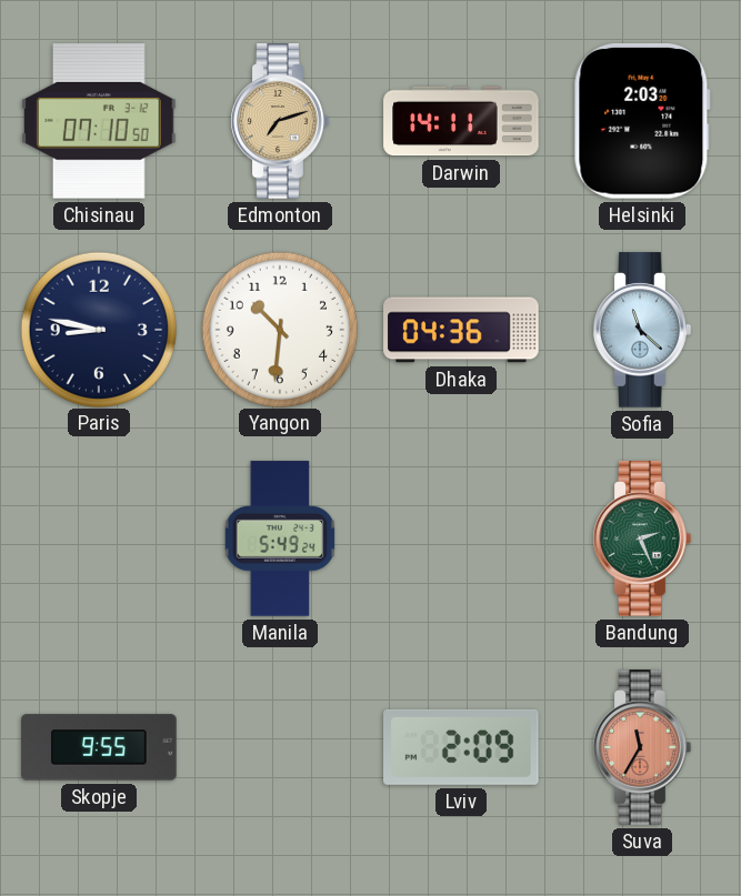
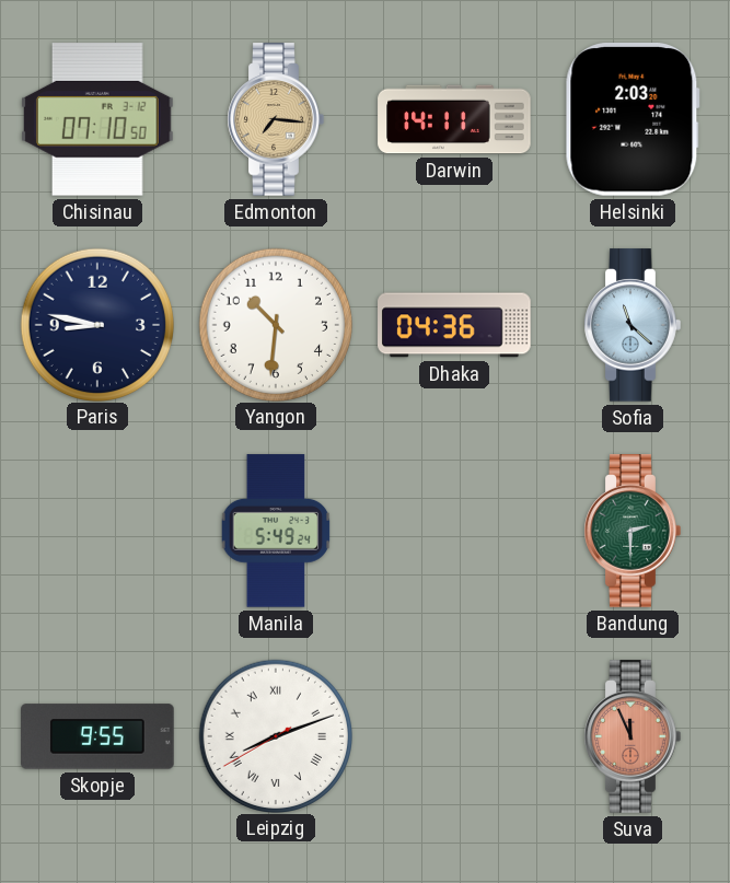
Edmonton: 7:12 -> 7:16
Bandung: 2:26 -> 2:30
Leipzig: none -> 8:11
Lviv: 2:09 -> none
Suva: 11:35 -> 11:56
